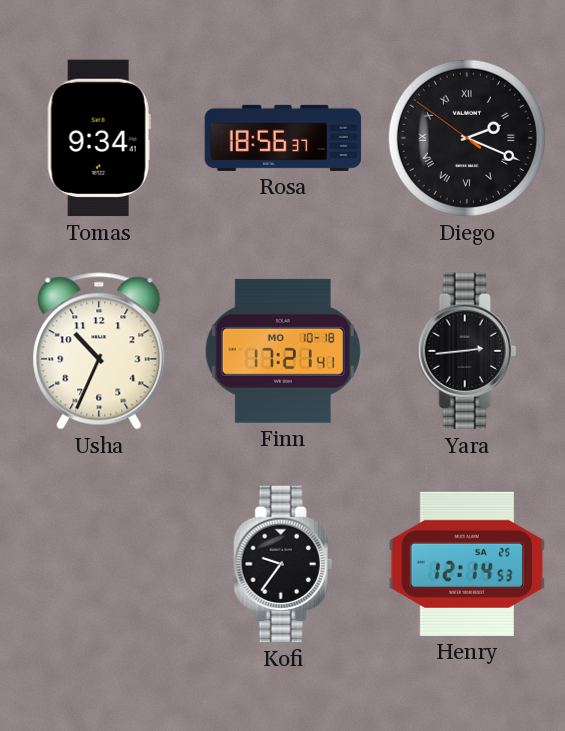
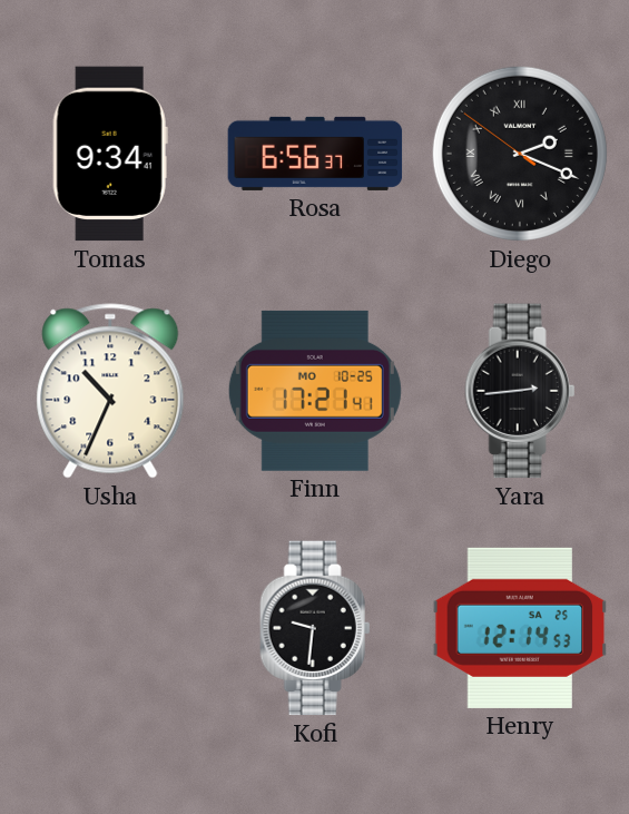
Rosa: 18:56 -> 6:56
Finn date: MO 10-18 -> MO 10-25
Kofi: 9:36 -> 9:31
